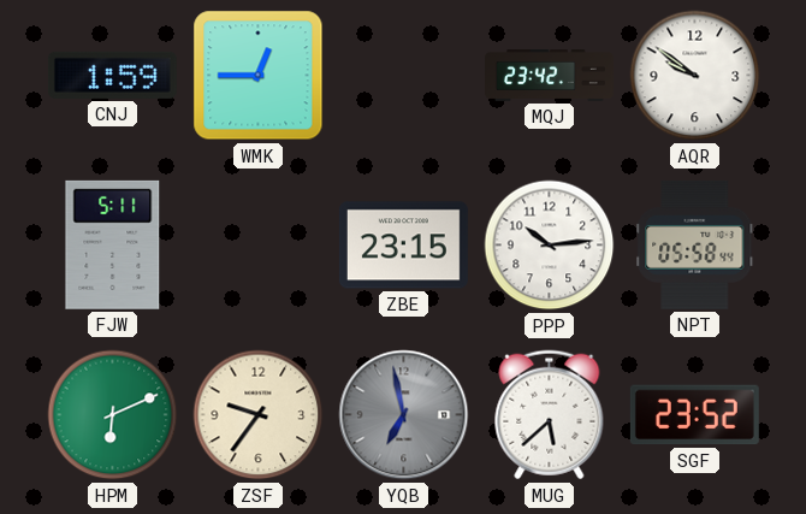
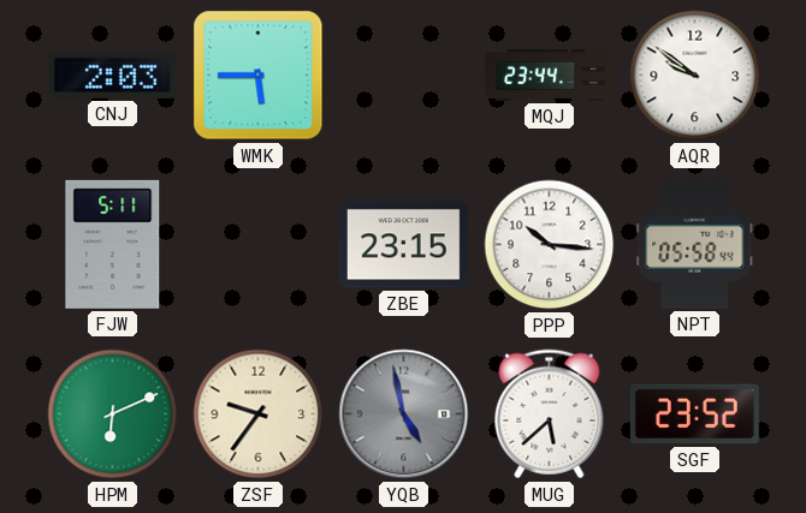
CNJ: 1:59 -> 2:03
WMK: 12:45 -> 5:45
MQJ: 23:42 -> 23:44
PPP: 10:14 -> 10:16
YQB: 6:58 -> 4:58
